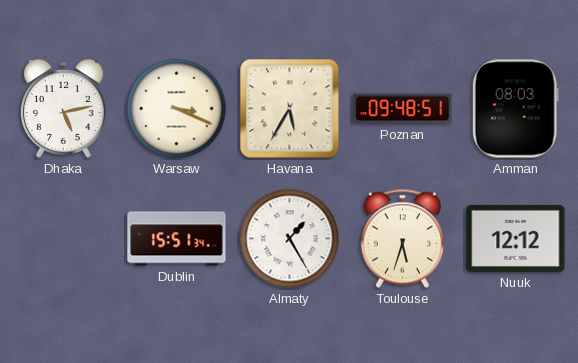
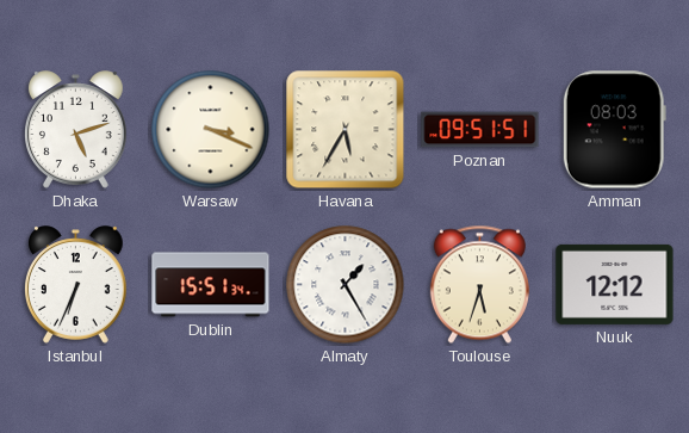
Dhaka: 5:13 -> 5:12
Poznan: 09:48 -> 09:51
Istanbul: none -> 6:34
